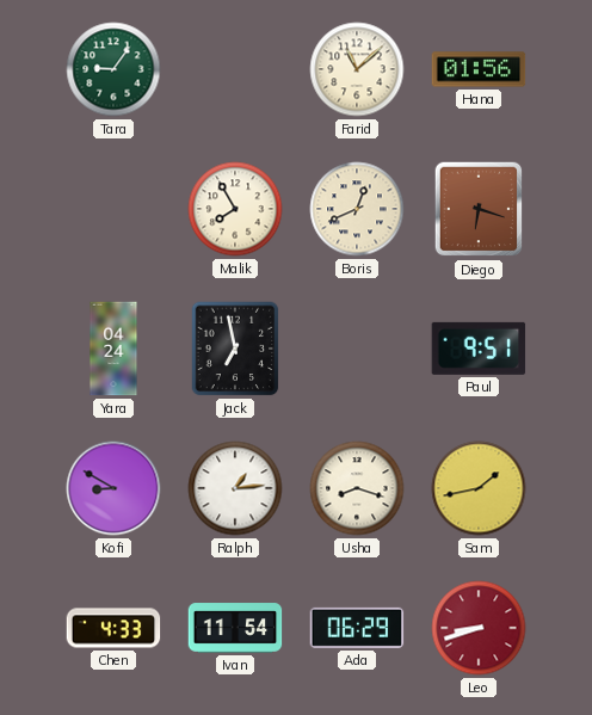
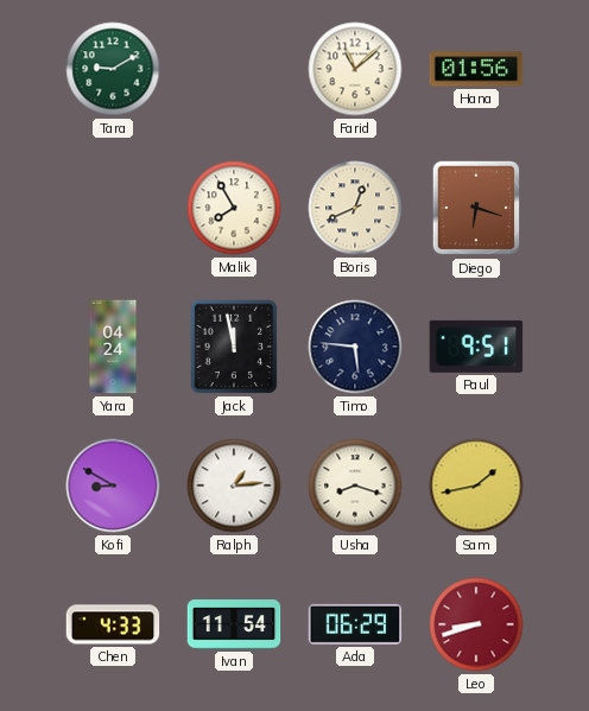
Tara: 9:06 -> 9:10
Jack: 6:58 -> 11:58
Timo: none -> 5:46
